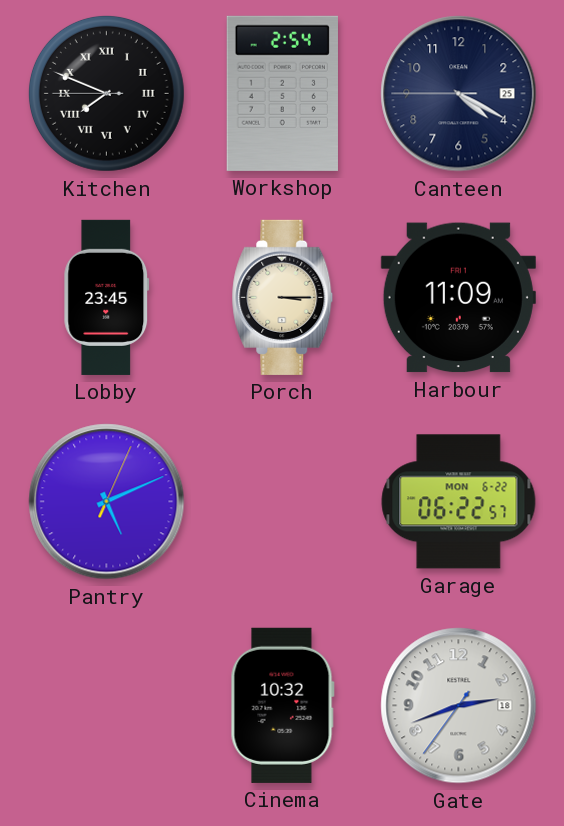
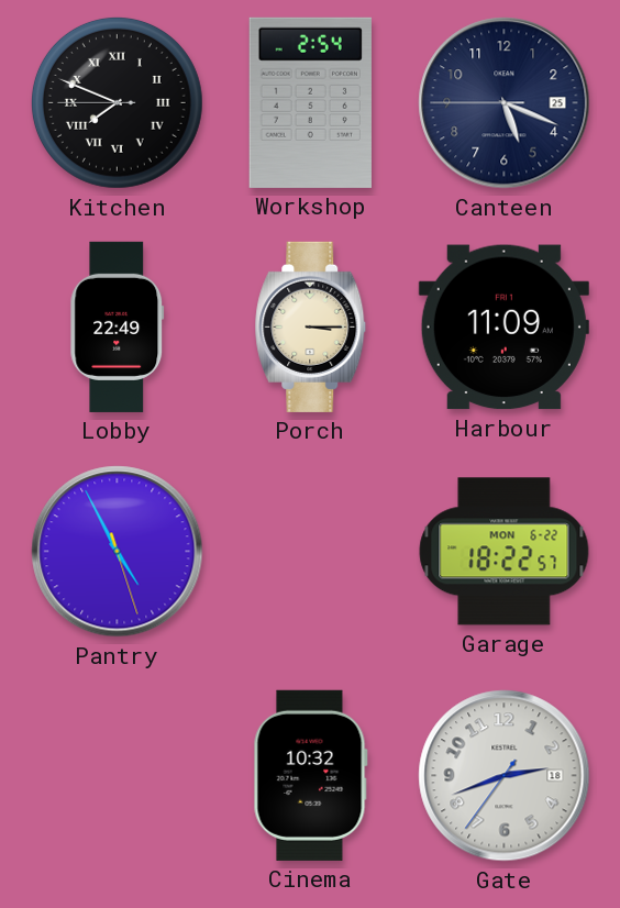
Canteen: 4:19 -> 5:18
Lobby: 23:45 -> 22:49
Pantry: 5:11 -> 4:55
Garage: 06:22 -> 18:22
